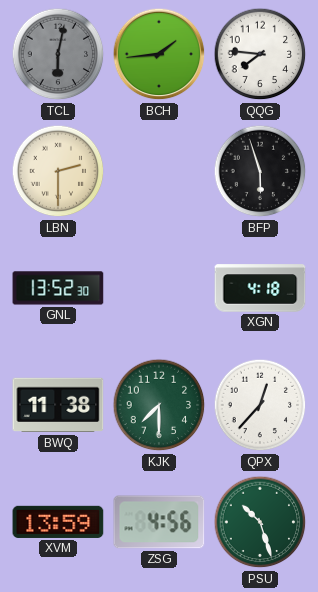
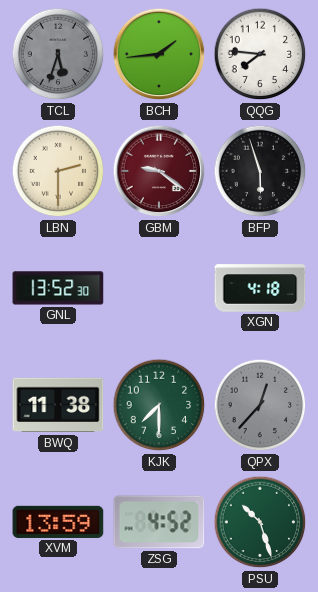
TCL: 6:02 -> 5:33
GBM: none -> 9:21
QPX dial: white -> grey
ZSG: 4:56 -> 4:52
